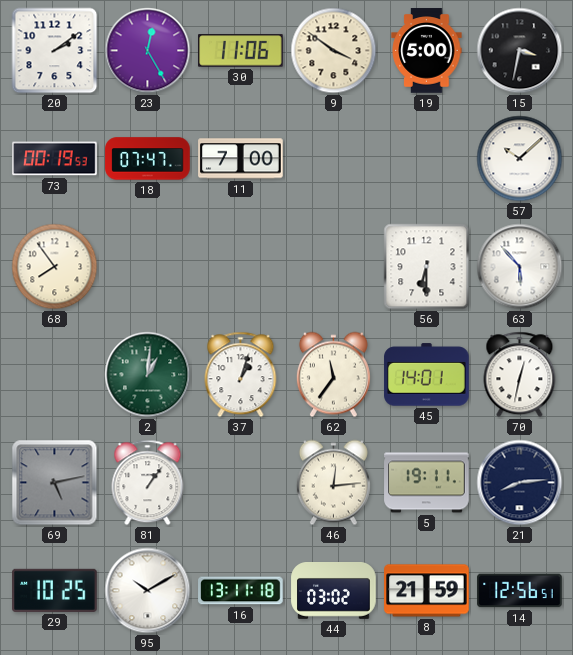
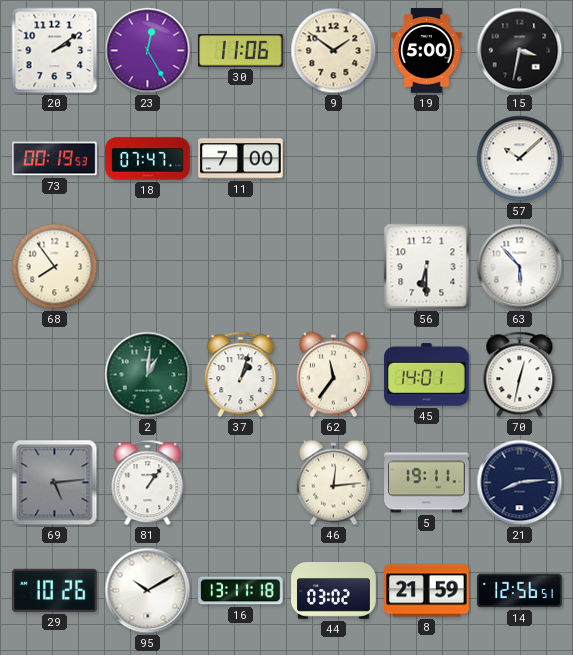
9: 3:51 -> 1:51
69: 5:13 -> 5:14
29: 10:25 -> 10:26
